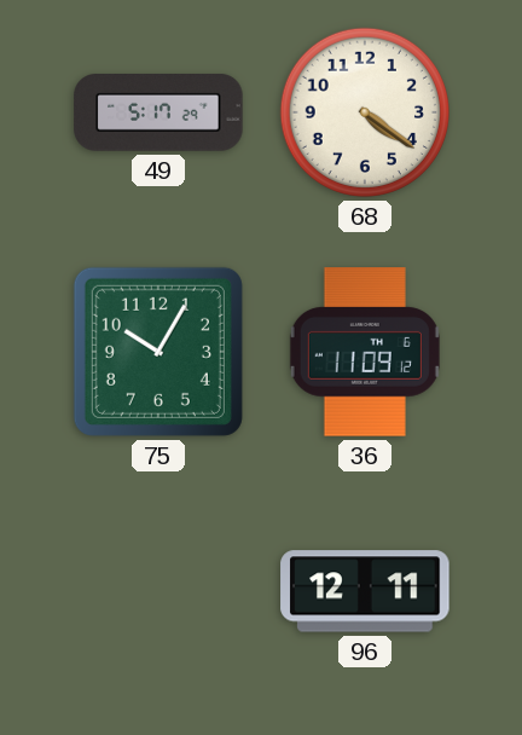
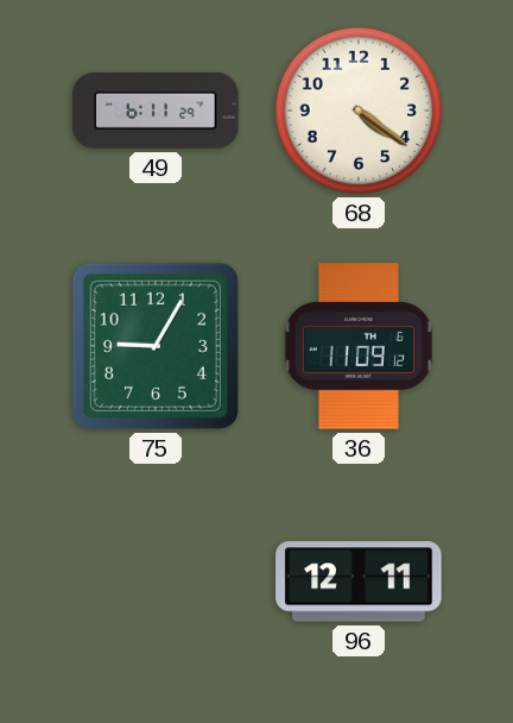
49: 5:17 -> 6:11
75: 10:05 -> 9:05
